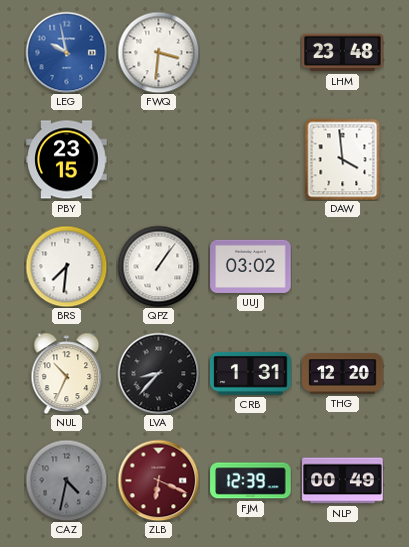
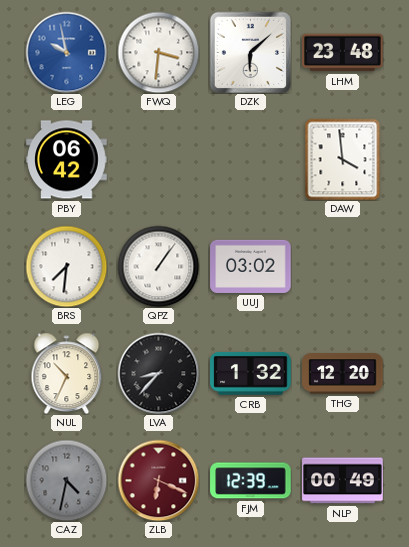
DZK: none -> 6:08
PBY: 23:15 -> 06:42
CRB: 1:31 -> 1:32
